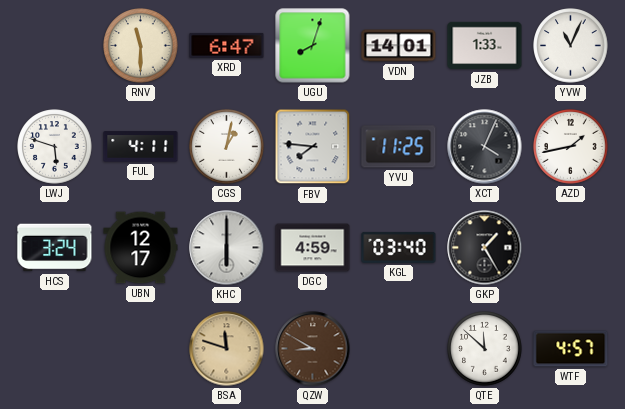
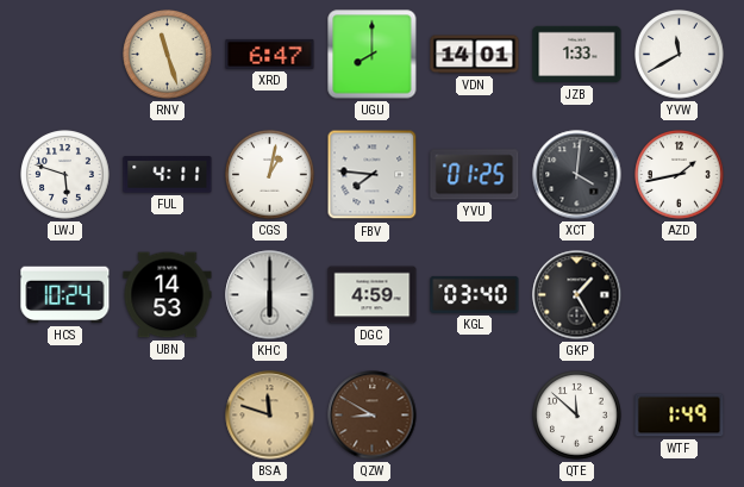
RNV: 11:30 -> 11:27
UGU: 8:03 -> 8:00
YVW: 11:04 -> 11:40
YVU: 11:25 -> 01:25
XCT: 4:04 -> 4:01
HCS: 3:24 -> 10:24
UBN: 12:17 -> 14:53
WTF: 4:57 -> 1:49
